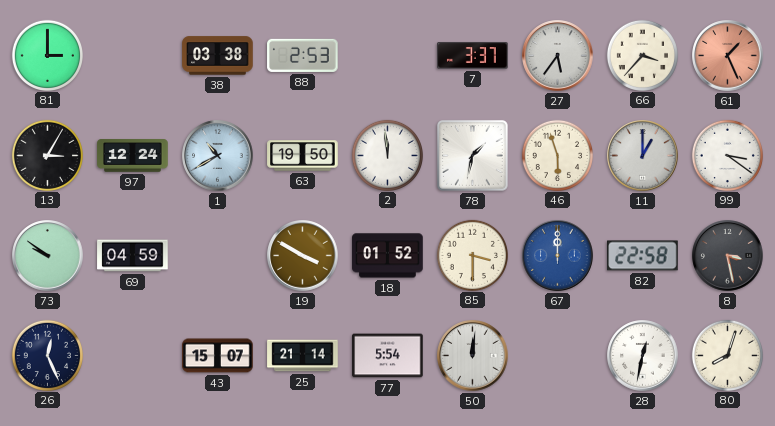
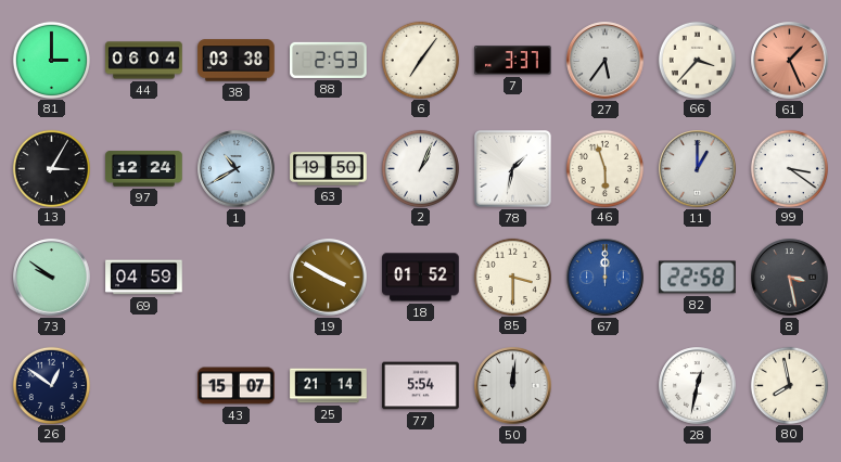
44: none -> 06:04
6: none -> 7:06
2: 11:59 -> 1:04
26: 12:26 -> 12:51
80: 8:03 -> 7:58
